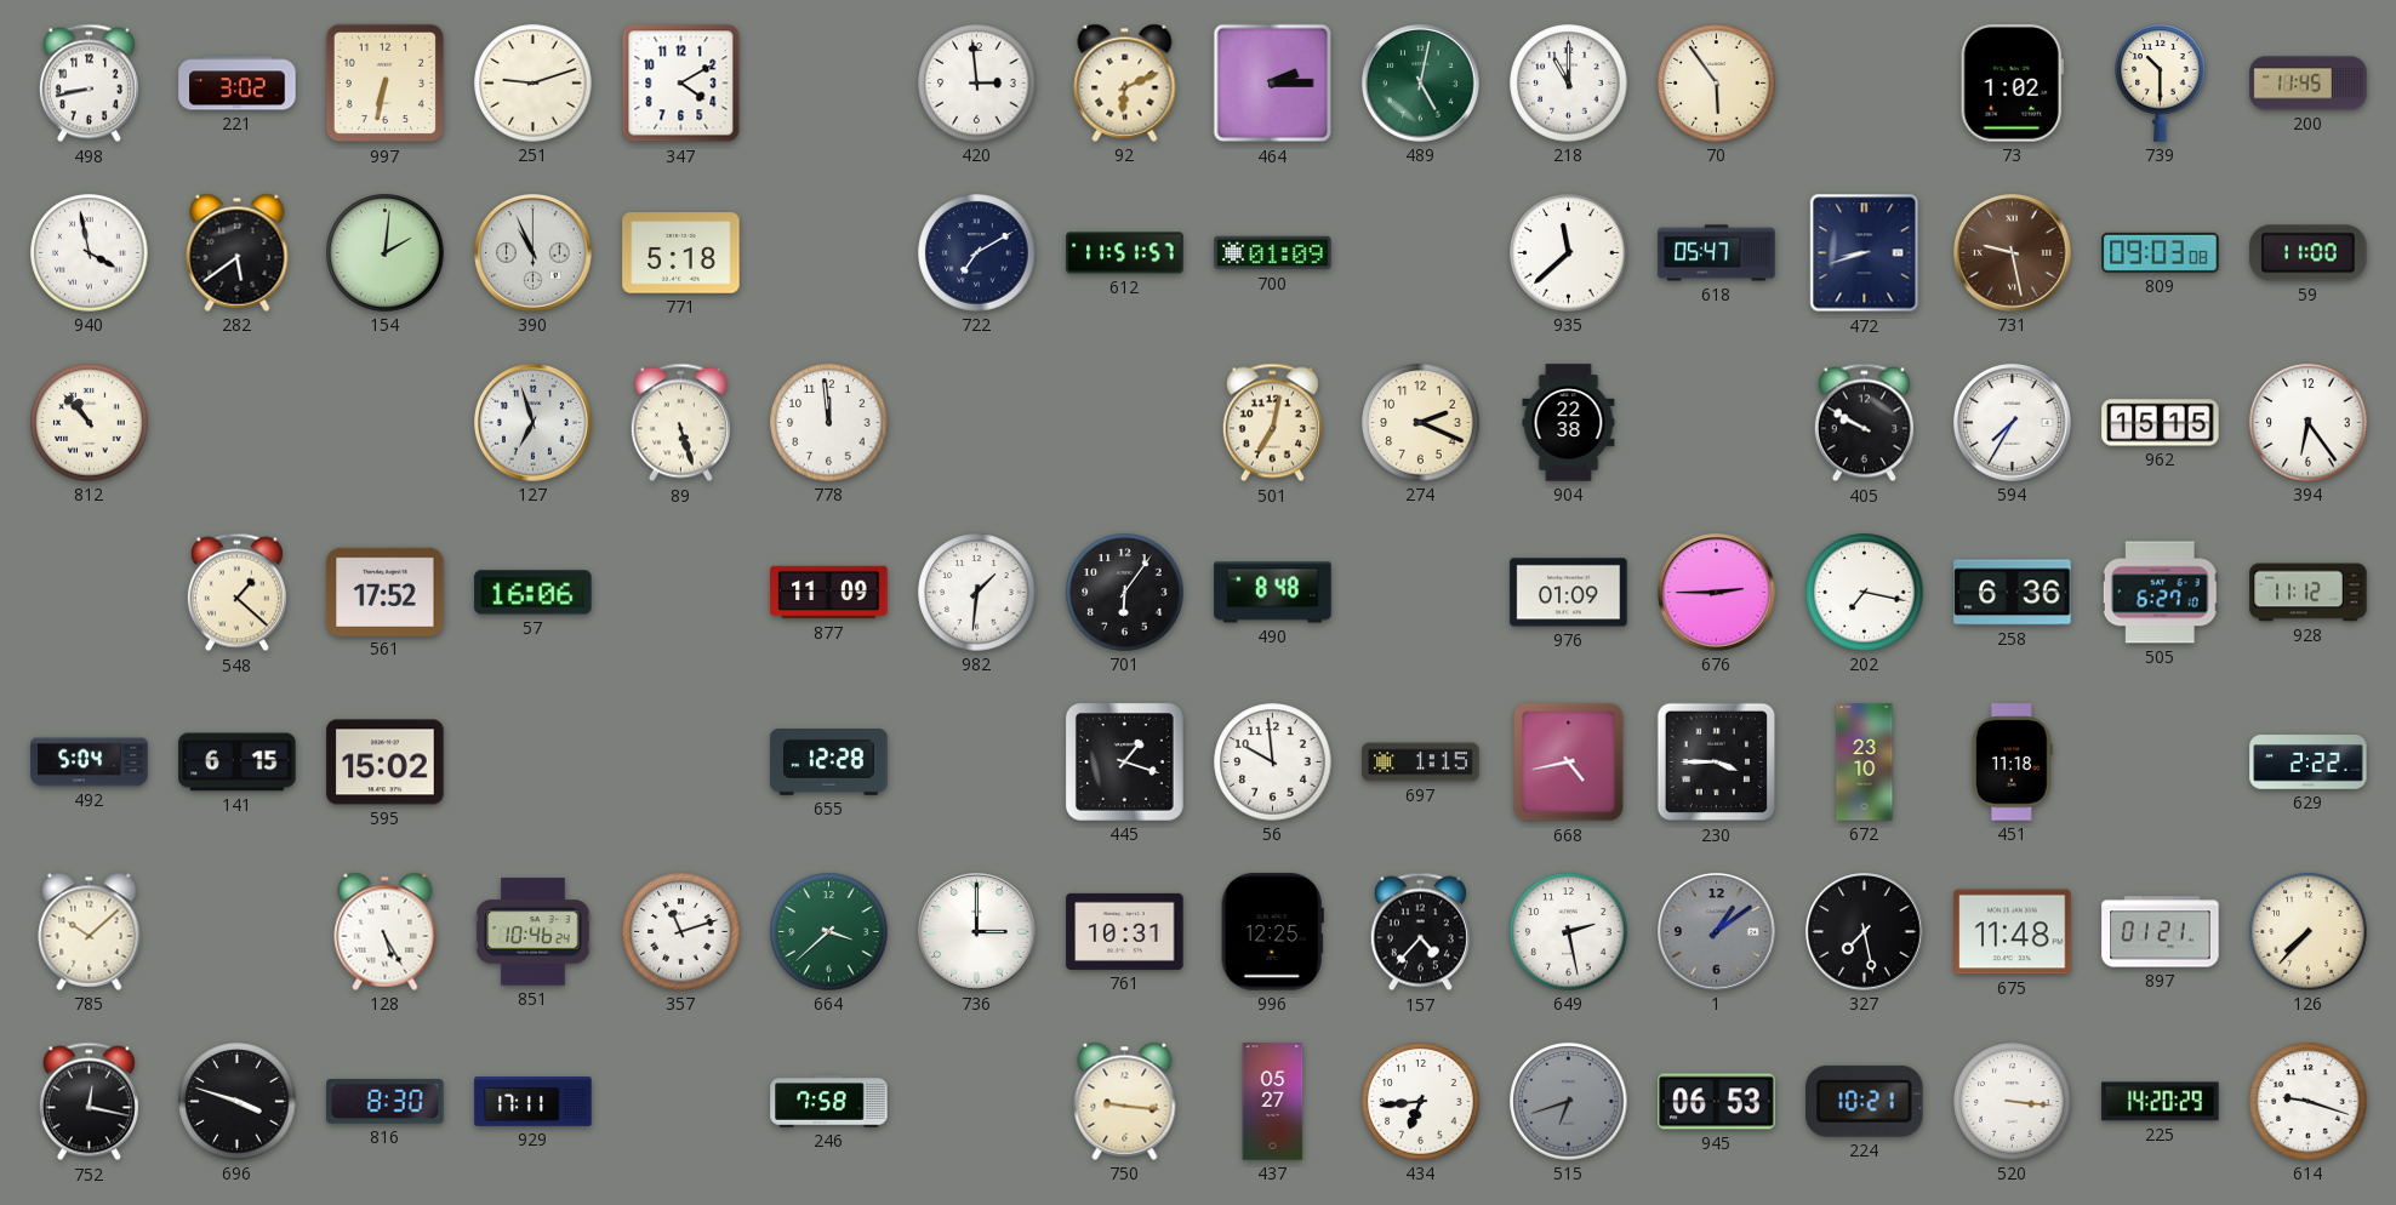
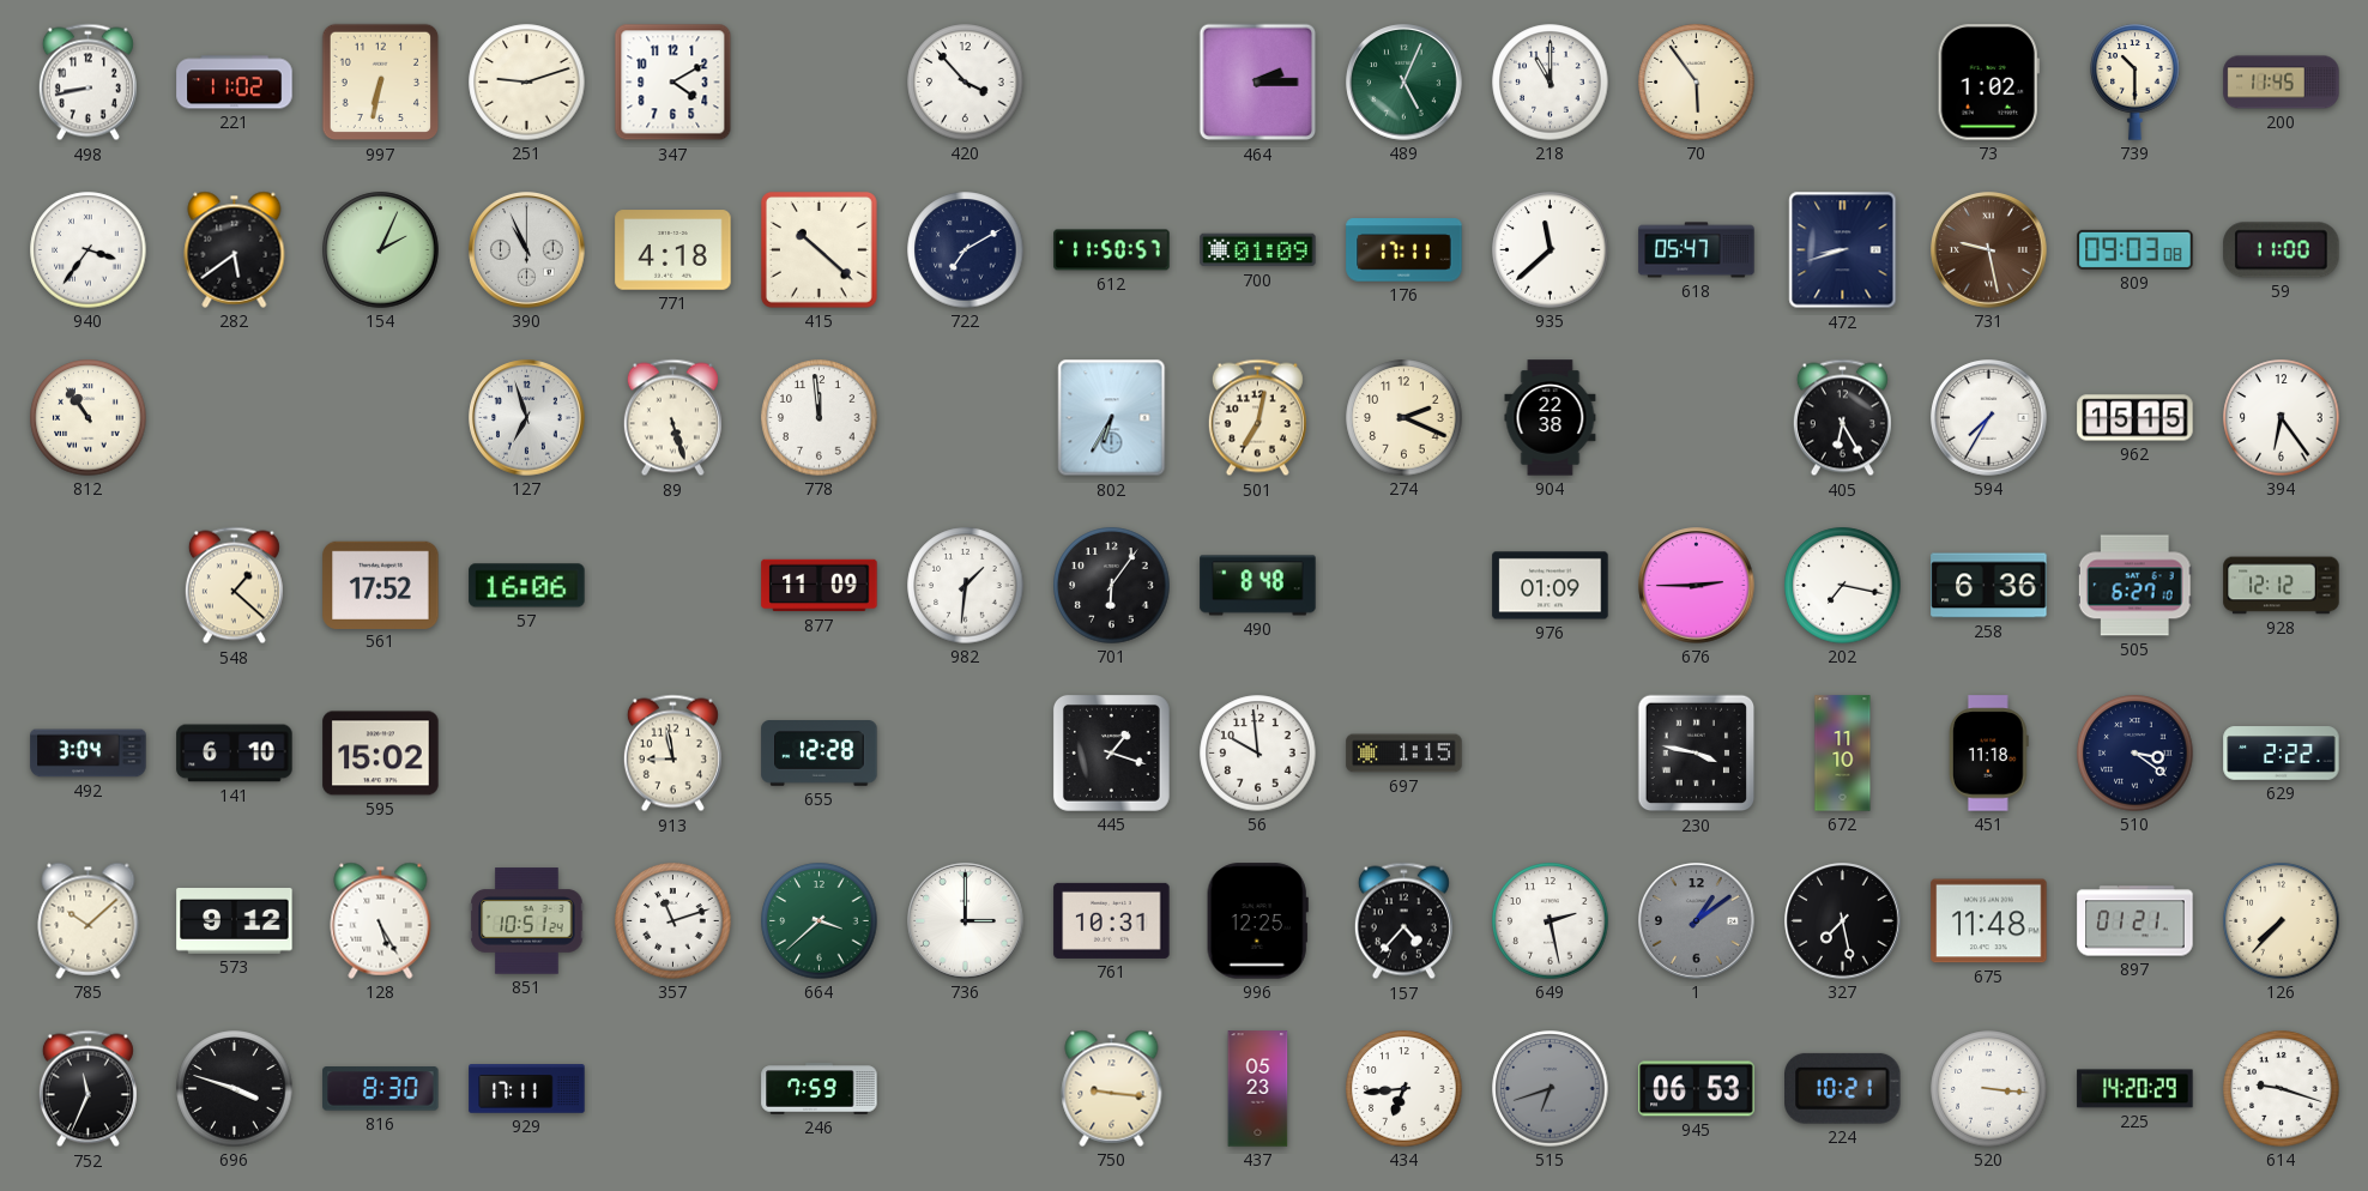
221: 3:02 -> 11:02
420: 2:59 -> 3:53
92: 6:11 -> none
489: 5:02 -> 5:04
940: 3:58 -> 3:36
154: 2:01 -> 2:04
771: 5:18 -> 4:18
415: none -> 10:22
612: 11:51 -> 11:50
176: none -> 17:11
812: 10:53 -> 10:54
802: none -> 6:35
405: 9:50 -> 6:25
928: 11:12 -> 12:12
492: 5:04 -> 3:04
141: 6:15 -> 6:10
913: none -> 8:58
668: 4:43 -> none
230: 3:45 -> 3:47
672: 23:10 -> 11:10
510: none -> 3:21
573: none -> 9:12
851: 10:46 -> 10:51
752: 12:17 -> 11:34
246: 7:58 -> 7:59
437: 05:27 -> 05:23
